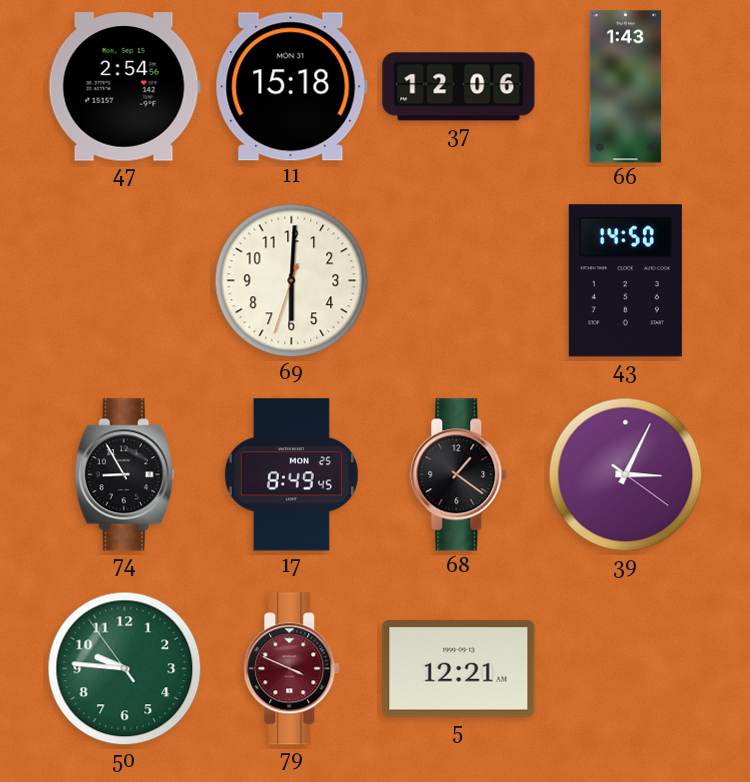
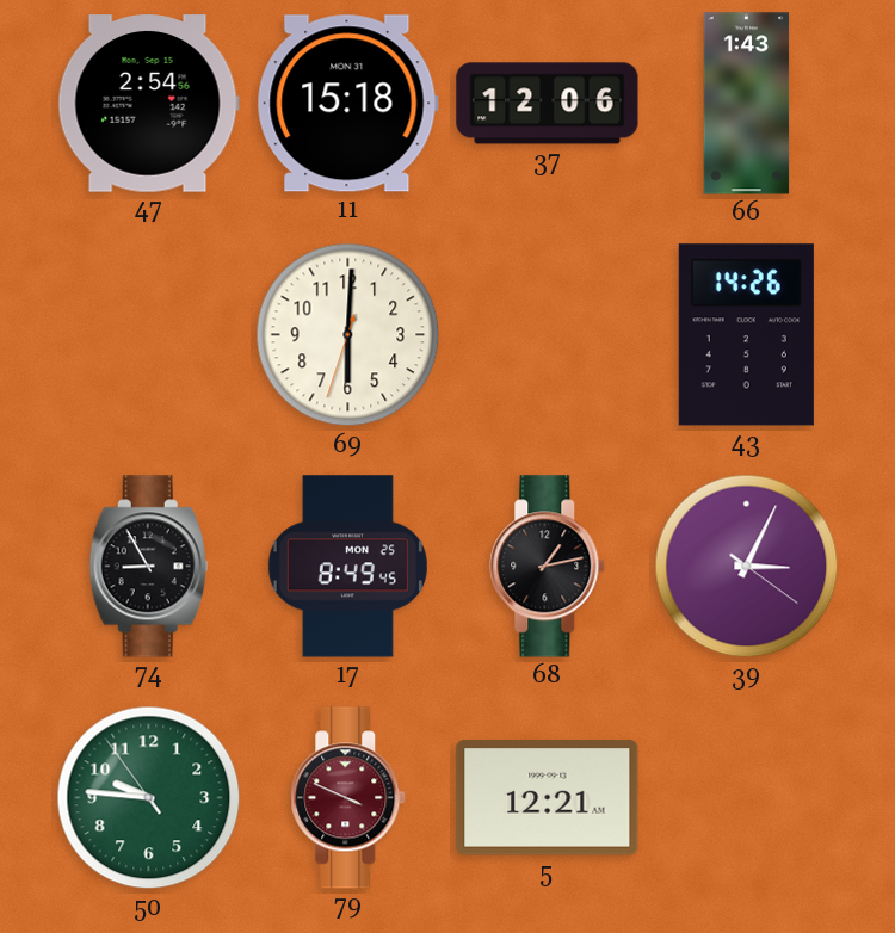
43: 14:50 -> 14:26
68: 1:21 -> 1:13
